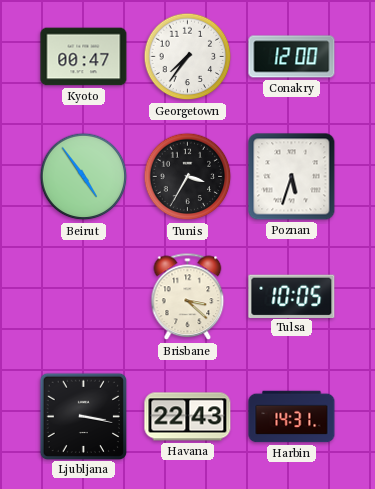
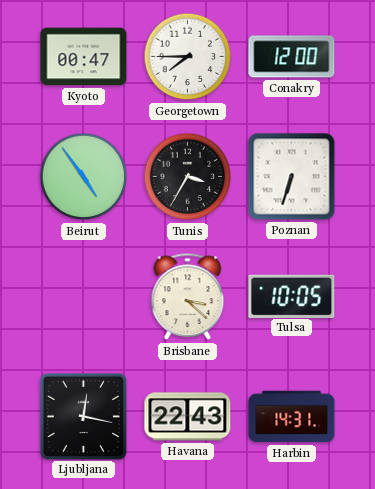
Georgetown: 7:36 -> 7:45
Poznan: 5:33 -> 6:33
Ljubljana: 3:17 -> 12:17
